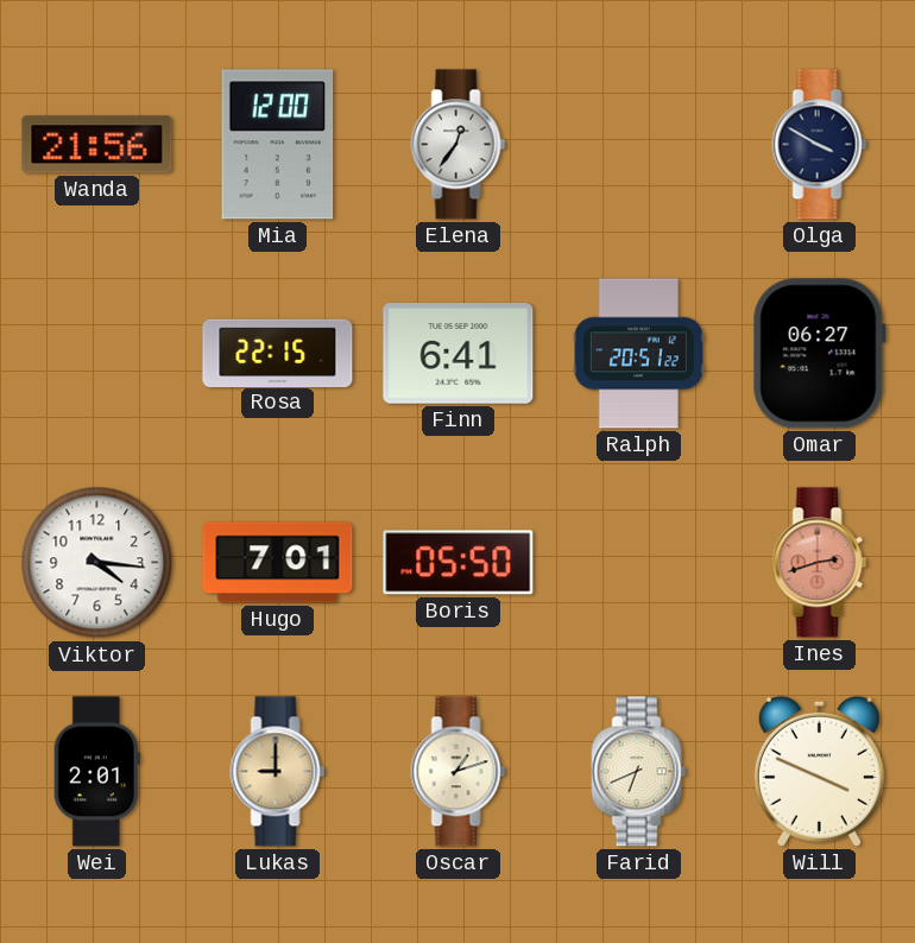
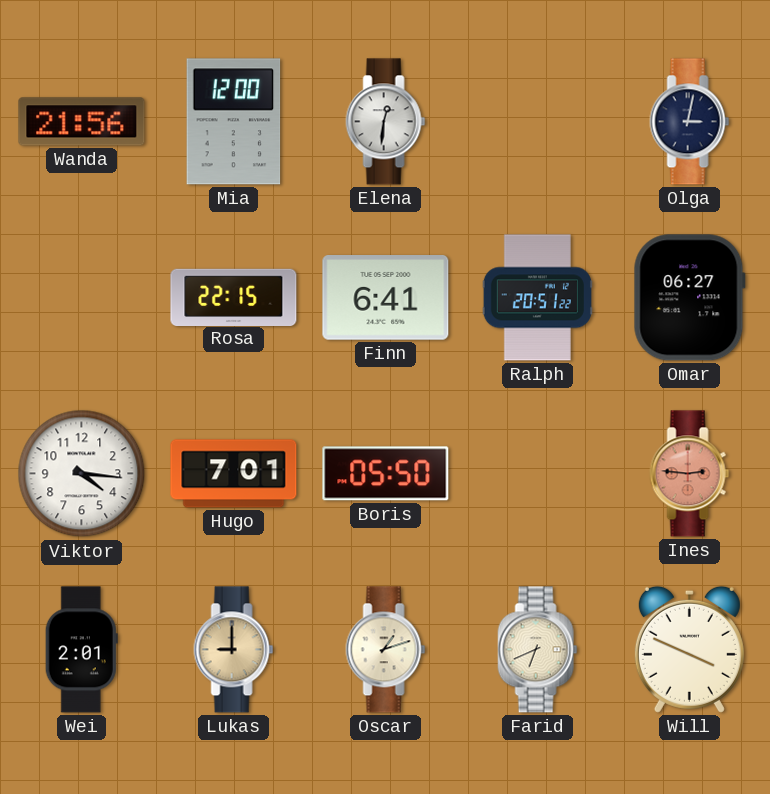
Elena: 12:36 -> 12:31
Olga: 3:50 -> 3:02
Ines: 2:42 -> 2:46
